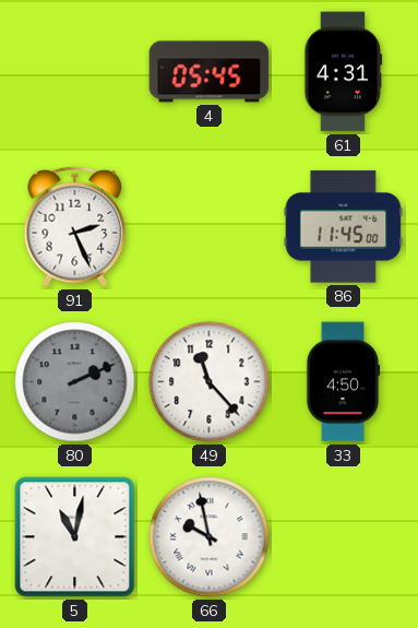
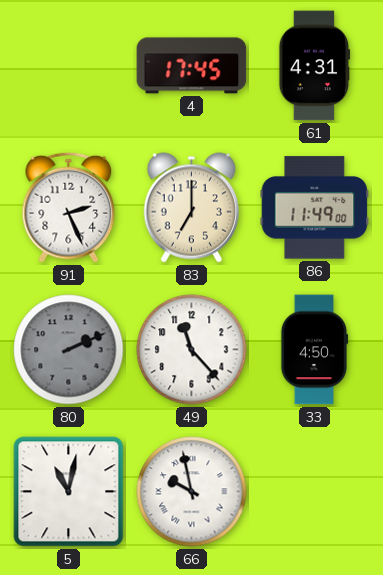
4: 05:45 -> 17:45
83: none -> 7:00
86: 11:45 -> 11:49
